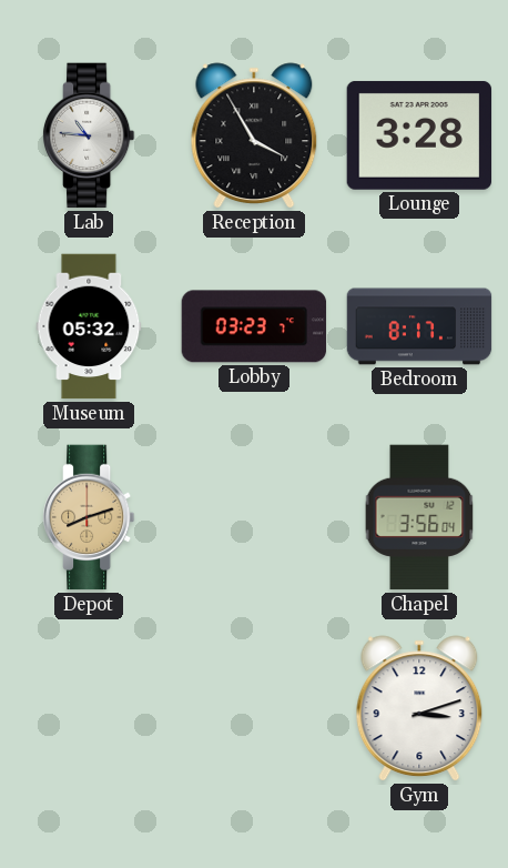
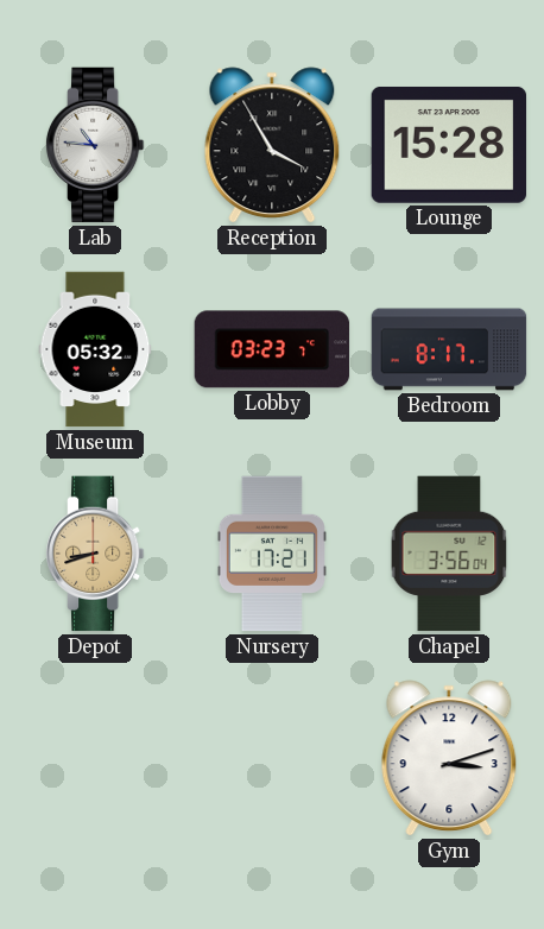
Lounge: 3:28 -> 15:28
Depot: 8:12 -> 8:42
Nursery: none -> 17:21
